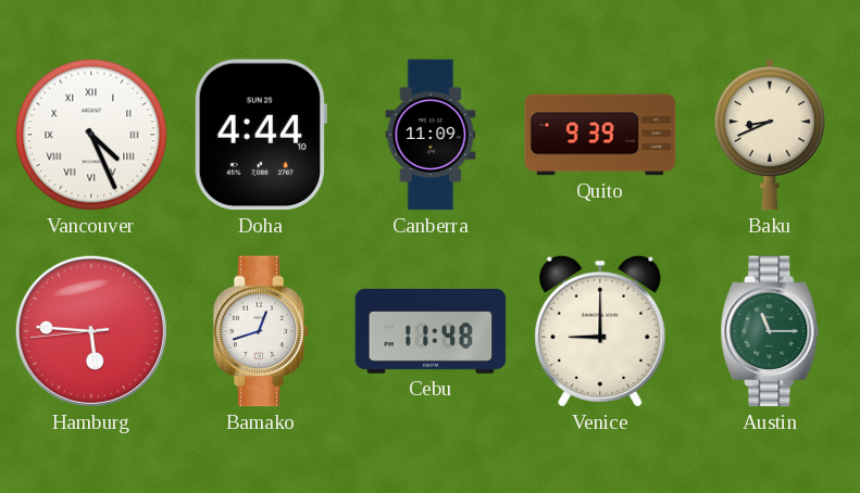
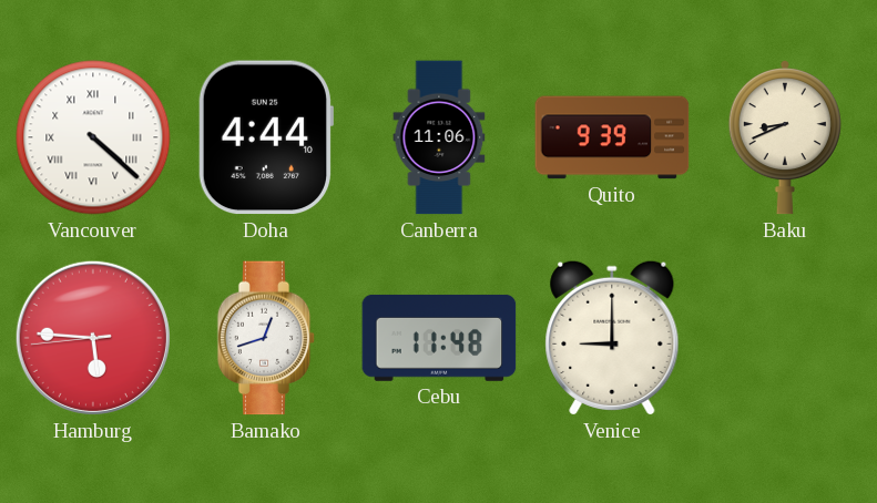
Vancouver: 4:26 -> 4:22
Canberra: 11:09 -> 11:06
Austin: 11:15 -> none
